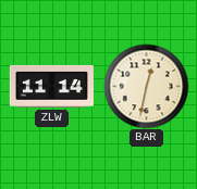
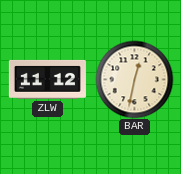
ZLW: 11:14 -> 11:12
